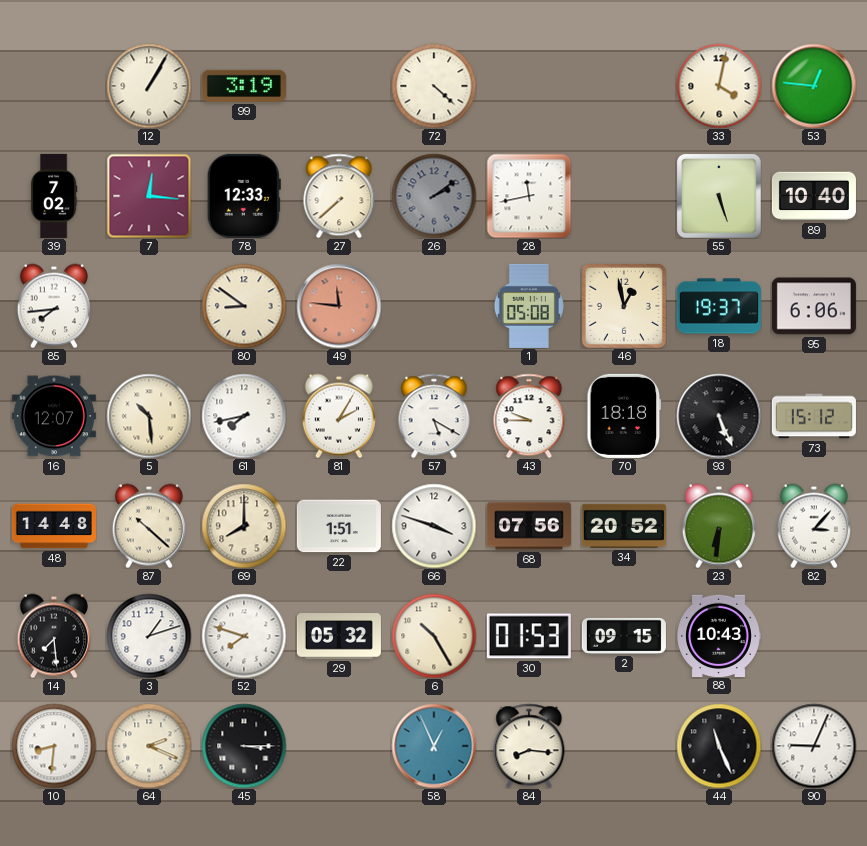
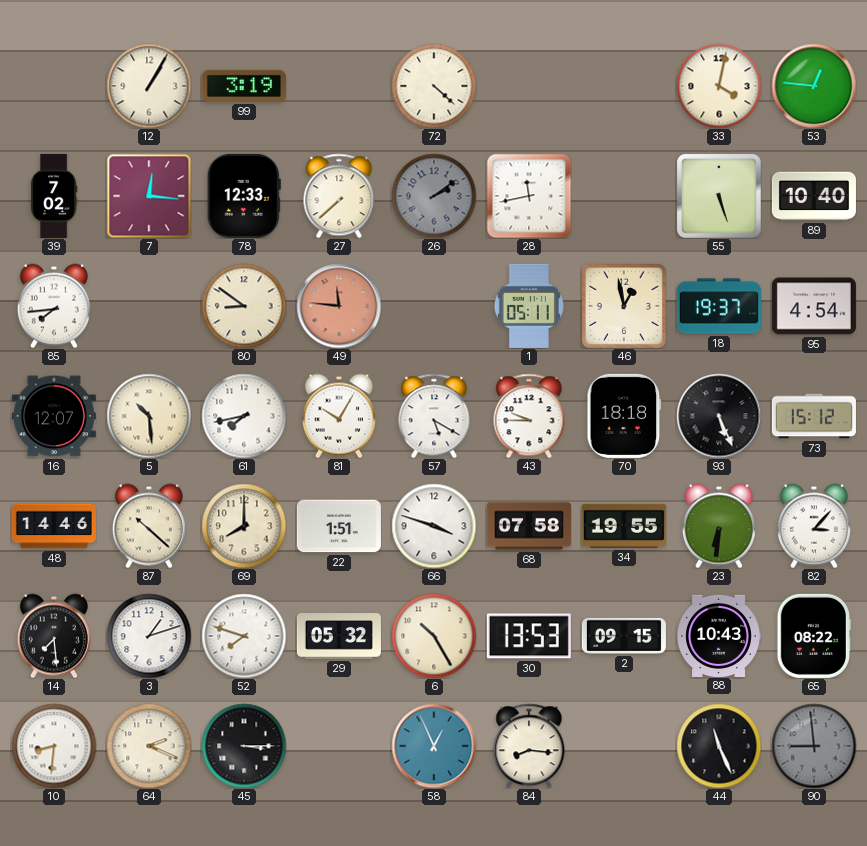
1: 05:08 -> 05:11
95: 6:06 -> 4:54
81: 2:05 -> 10:05
48: 14:48 -> 14:46
68: 07:56 -> 07:58
34: 20:52 -> 19:55
30: 01:53 -> 13:53
65: none -> 08:22
90: 9:04 -> 8:59
90 dial: white -> grey
